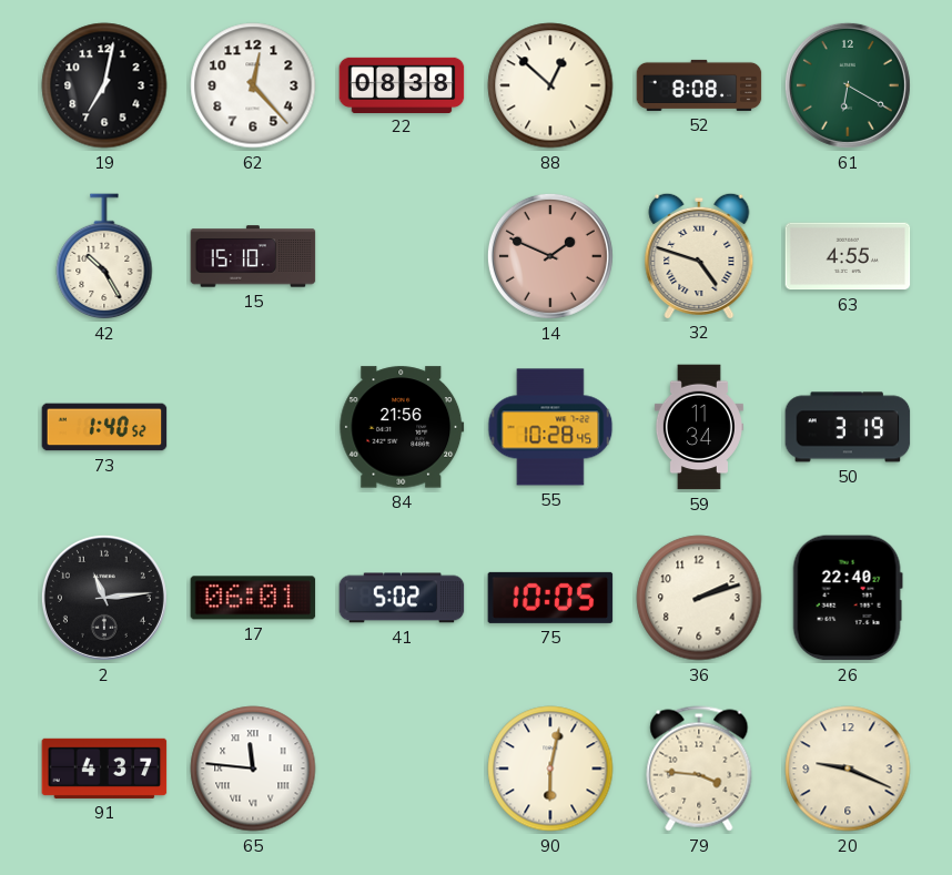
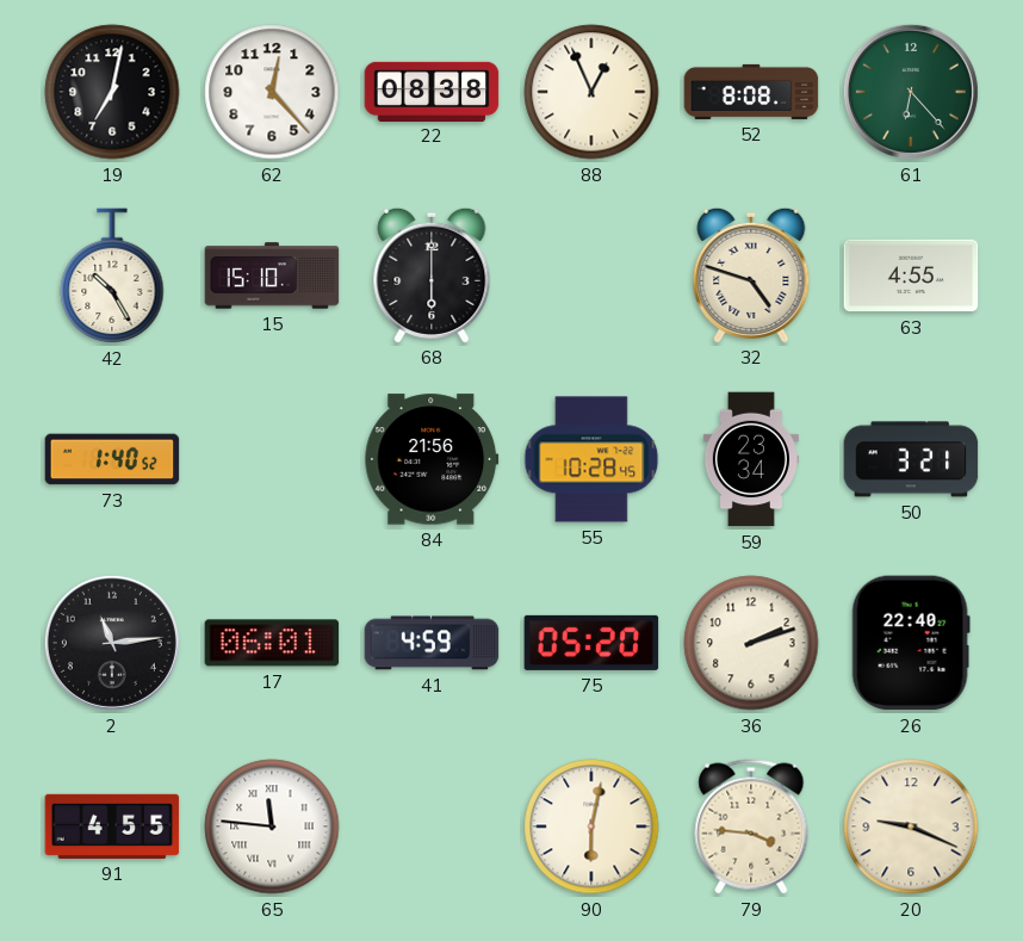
88: 12:52 -> 12:56
61: 6:20 -> 6:23
68: none -> 6:00
14: 1:49 -> none
59: 11:34 -> 23:34
50: 3:19 -> 3:21
41: 5:02 -> 4:59
75: 10:05 -> 05:20
91: 4:37 -> 4:55
